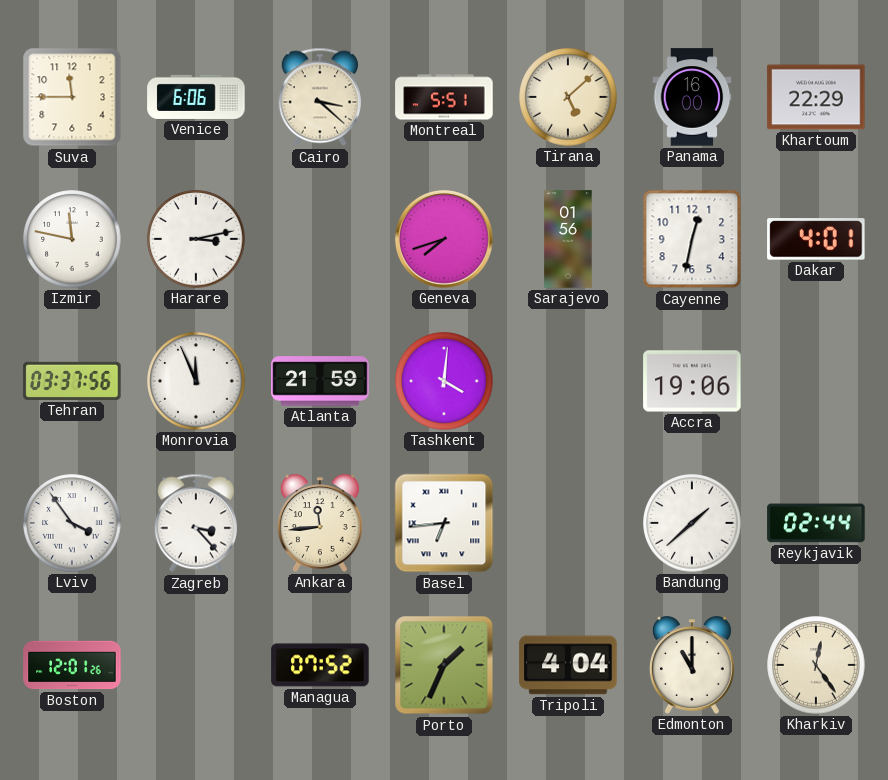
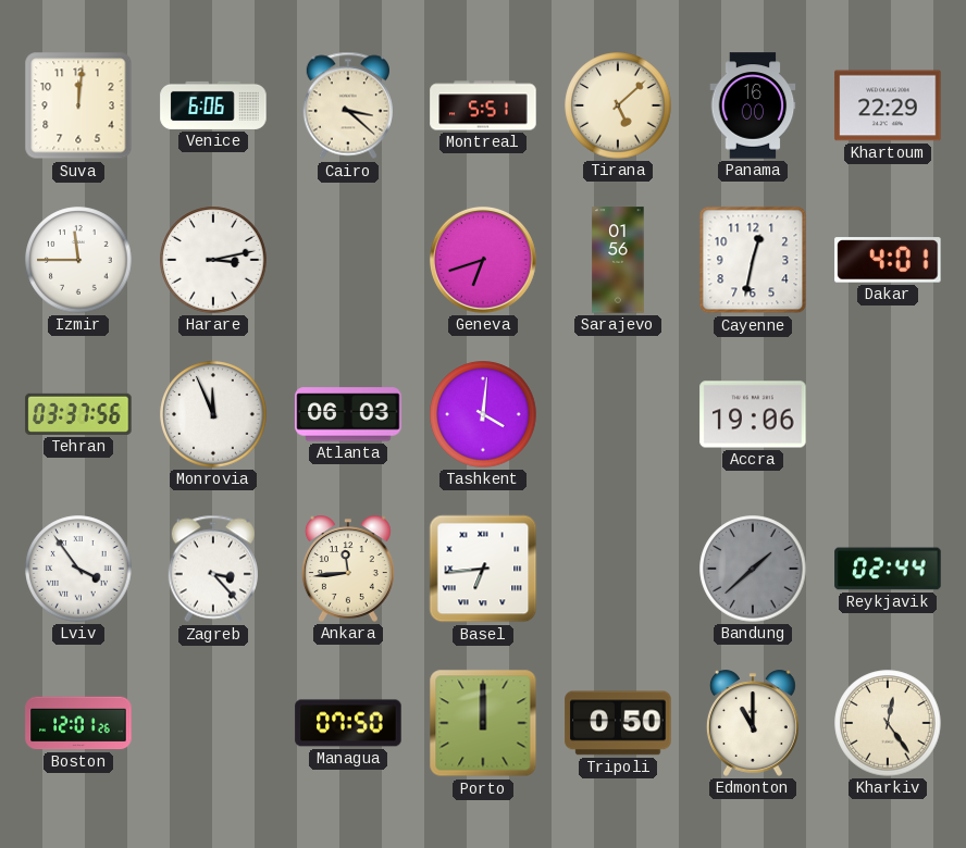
Suva: 11:45 -> 12:01
Izmir: 11:47 -> 11:45
Geneva: 7:42 -> 6:42
Atlanta: 21:59 -> 06:03
Bandung dial: white -> grey
Managua: 07:52 -> 07:50
Porto: 1:34 -> 12:00
Tripoli: 4:04 -> 0:50
